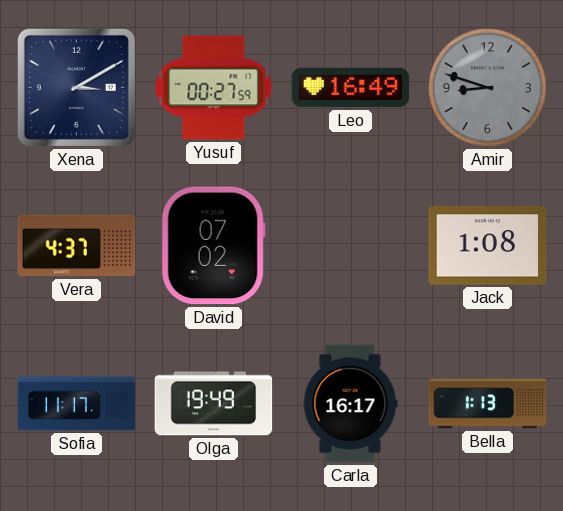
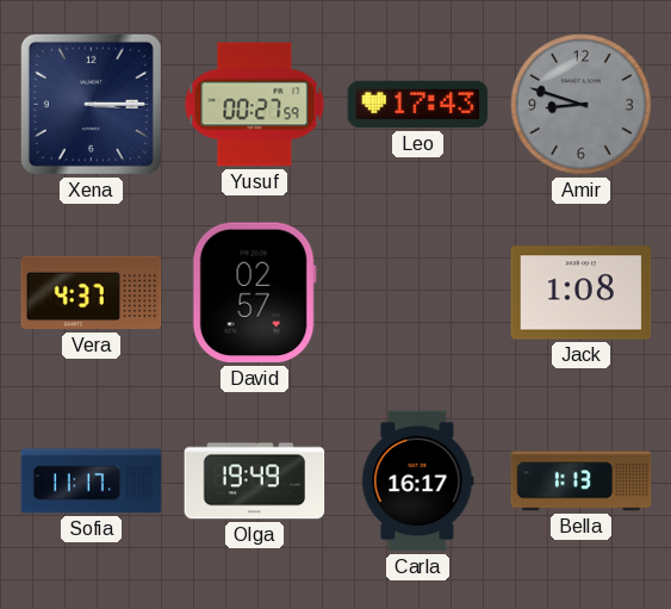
Xena: 3:10 -> 3:15
Leo: 16:49 -> 17:43
David: 07:02 -> 02:57
